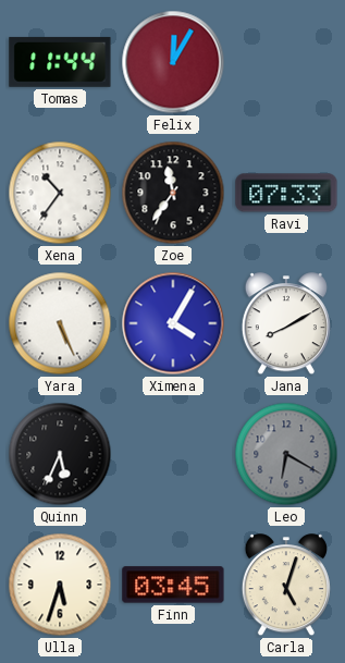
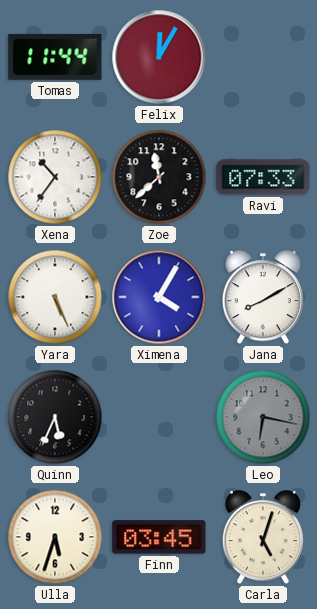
Zoe: 11:36 -> 11:38
Leo: 6:20 -> 6:17
